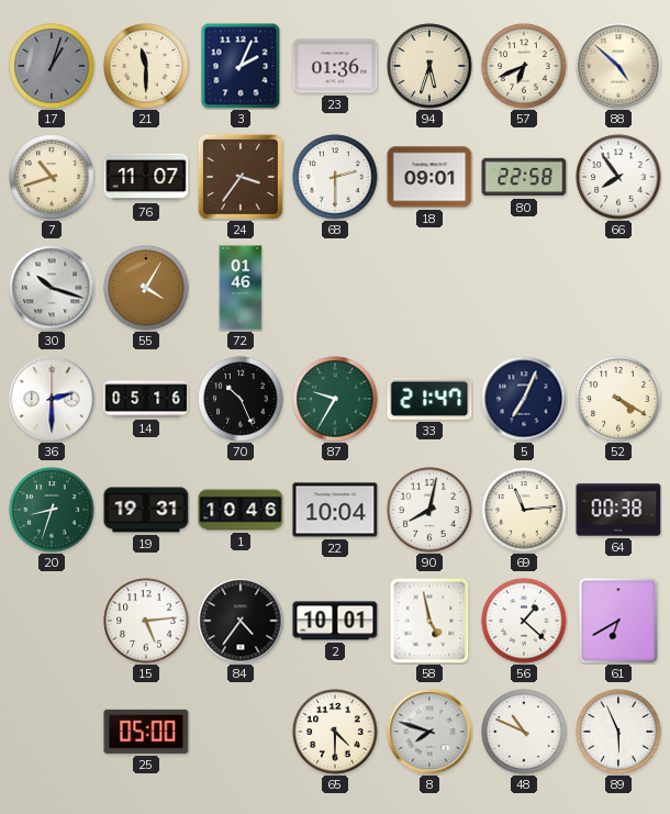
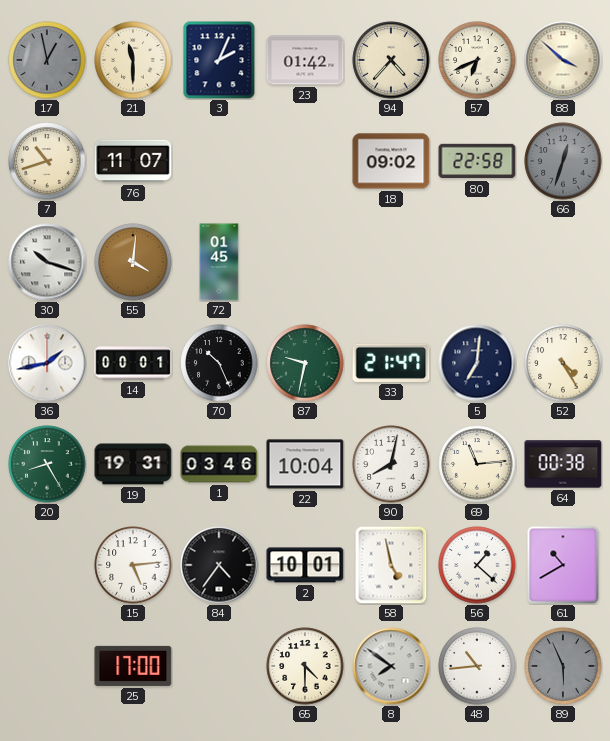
17: 1:03 -> 12:58
23: 01:36 -> 01:42
94: 5:33 -> 4:37
88: 4:52 -> 3:52
24: 3:36 -> none
68: 2:30 -> none
18: 09:01 -> 09:02
66: 7:54 -> 12:33
66 dial: white -> grey
55: 4:05 -> 4:01
72: 01:46 -> 01:45
36: 2:30 -> 1:43
14: 05:16 -> 00:01
87: 9:35 -> 9:32
5: 7:04 -> 7:01
52: 4:20 -> 4:25
20: 8:33 -> 8:25
1: 10:46 -> 03:46
61: 6:40 -> 10:40
25: 05:00 -> 17:00
8: 7:48 -> 7:51
48: 10:49 -> 10:44
89 dial: white -> grey
